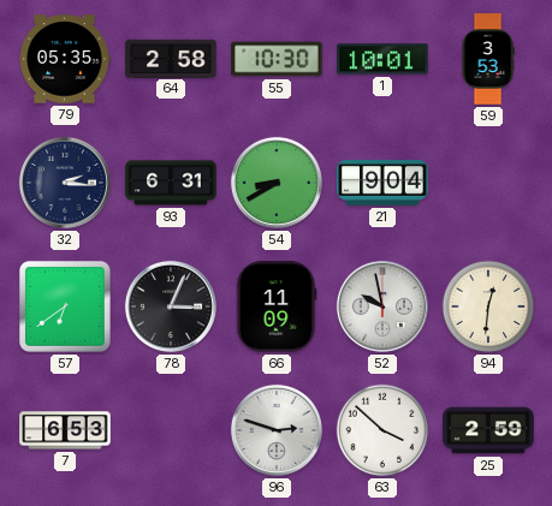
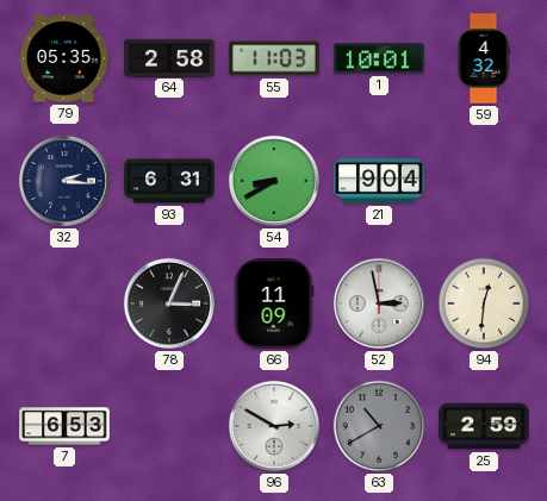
55: 10:30 -> 11:03
59: 3:53 -> 4:32
57: 6:39 -> none
52: 9:58 -> 2:58
96: 2:48 -> 2:50
63: 3:52 -> 10:40
63 dial: white -> grey
